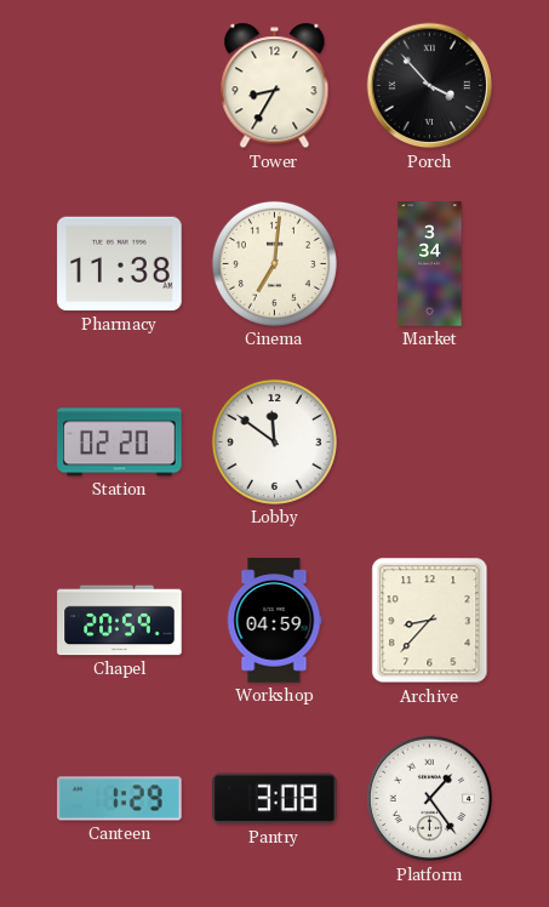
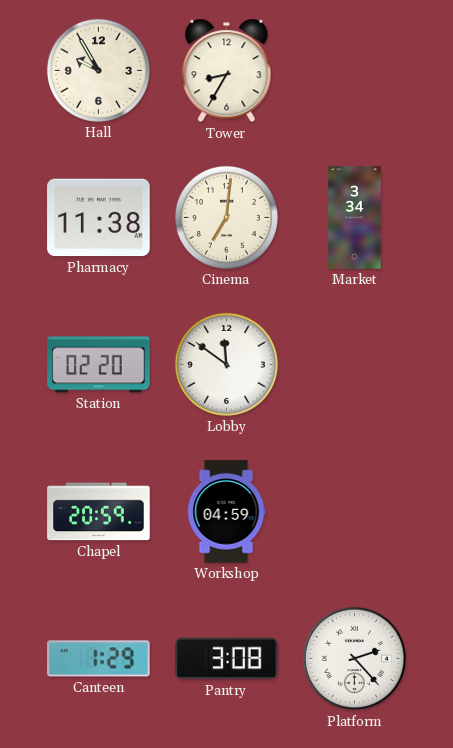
Hall: none -> 9:55
Porch: 3:53 -> none
Archive: 8:37 -> none
Platform: 1:24 -> 2:23
